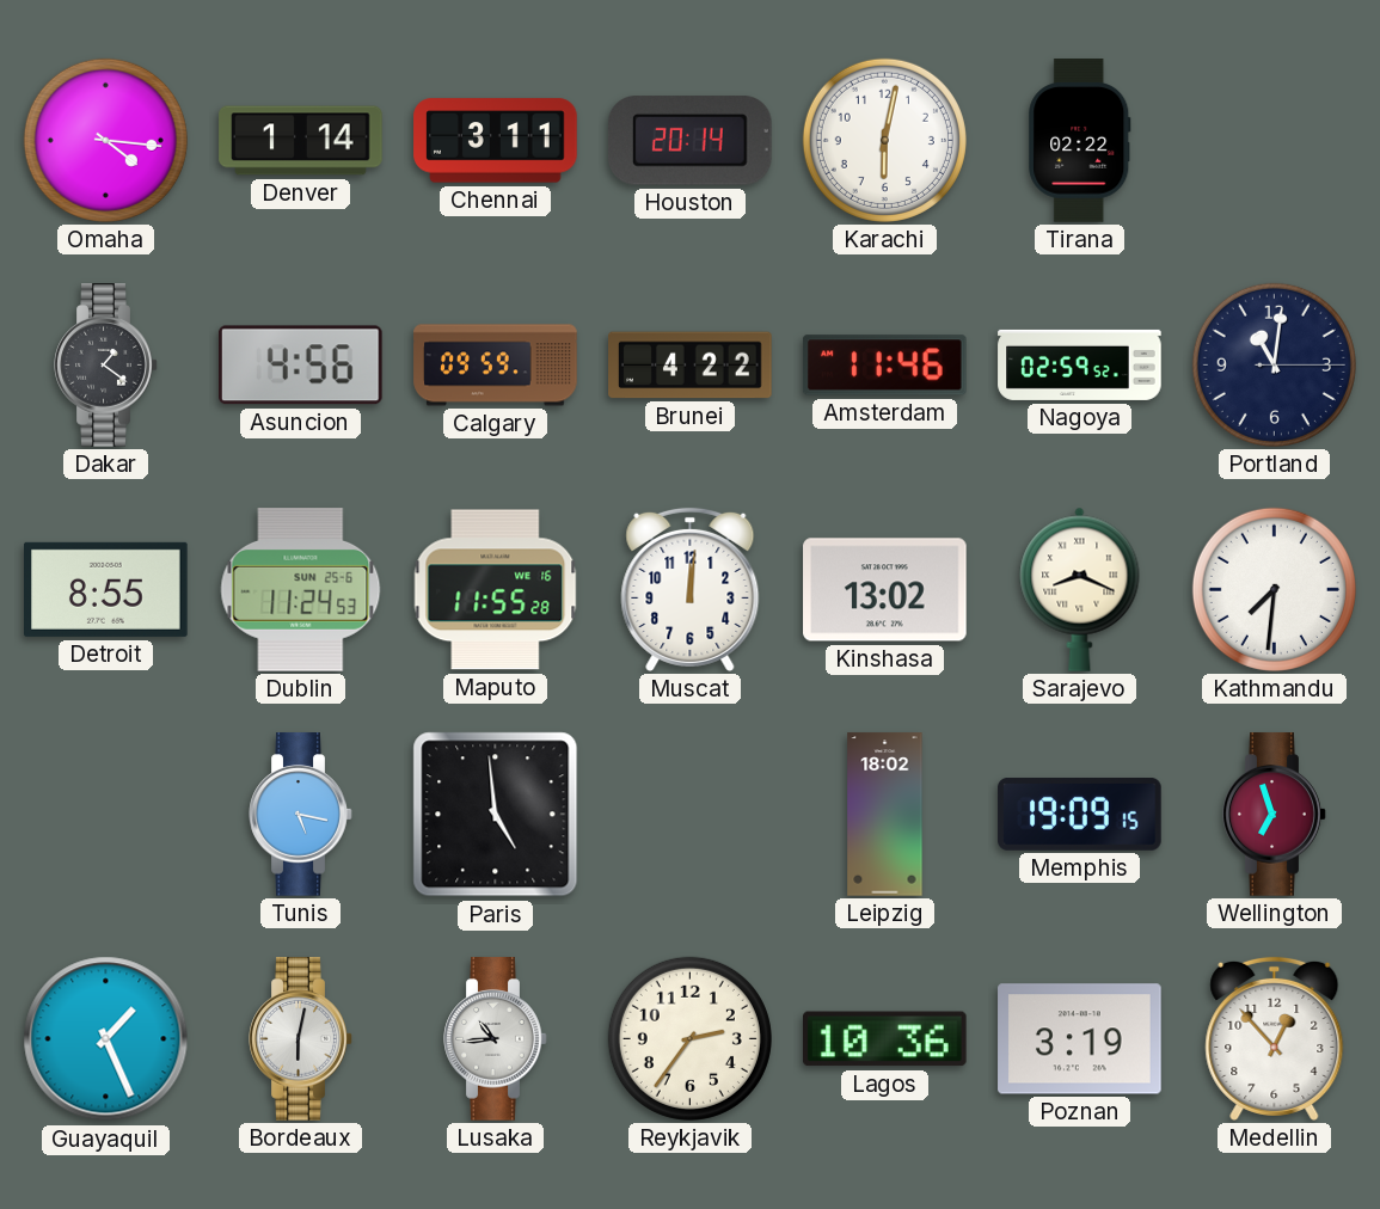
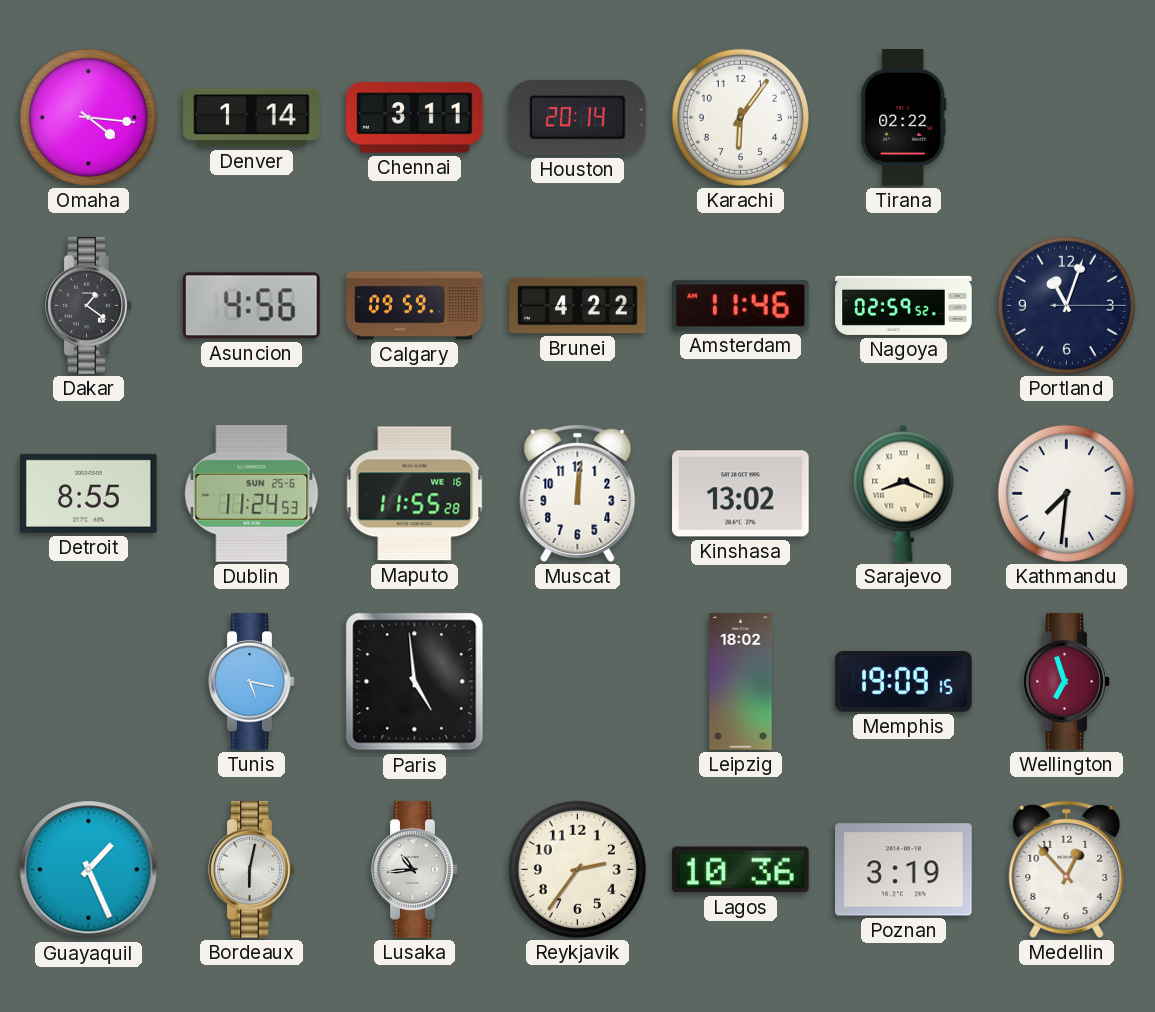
Karachi: 6:02 -> 6:06
Portland: 11:01 -> 11:03
